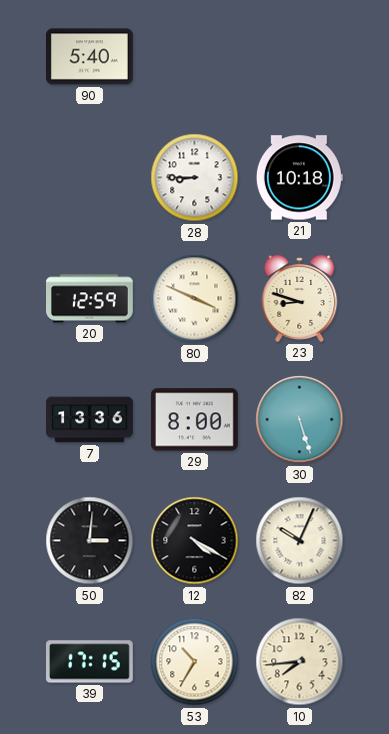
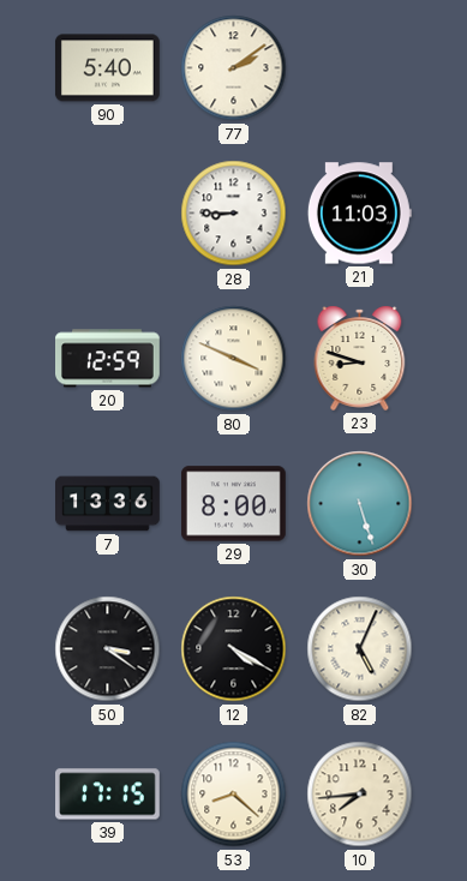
77: none -> 2:09
21: 10:18 -> 11:03
50: 3:01 -> 3:21
82: 10:04 -> 5:04
53: 10:35 -> 8:22
